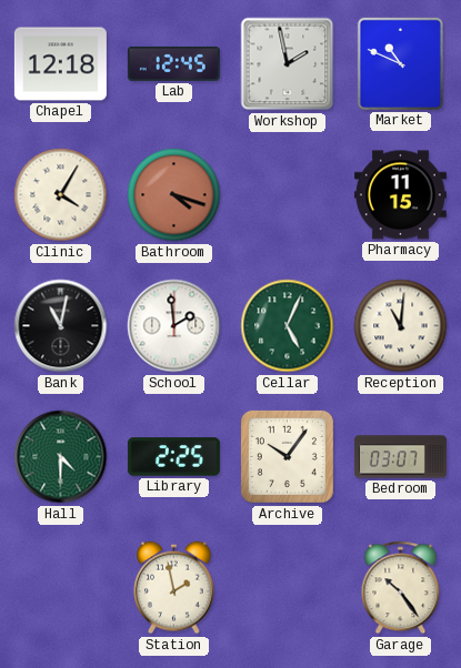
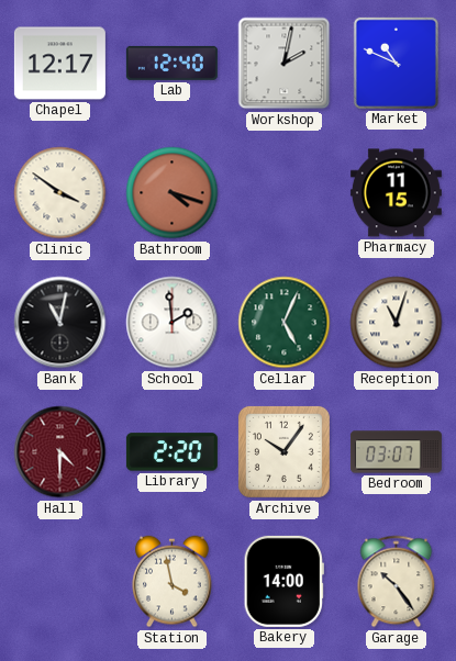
Chapel: 12:18 -> 12:17
Lab: 12:45 -> 12:40
Workshop: 1:58 -> 2:02
Clinic: 4:05 -> 3:51
Reception: 11:01 -> 11:03
Hall dial: green -> burgundy
Library: 2:25 -> 2:20
Station: 1:58 -> 3:58
Bakery: none -> 14:00
